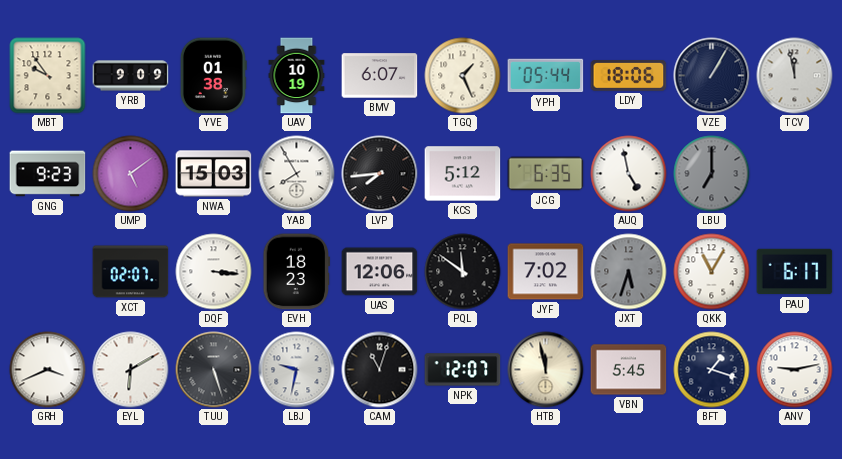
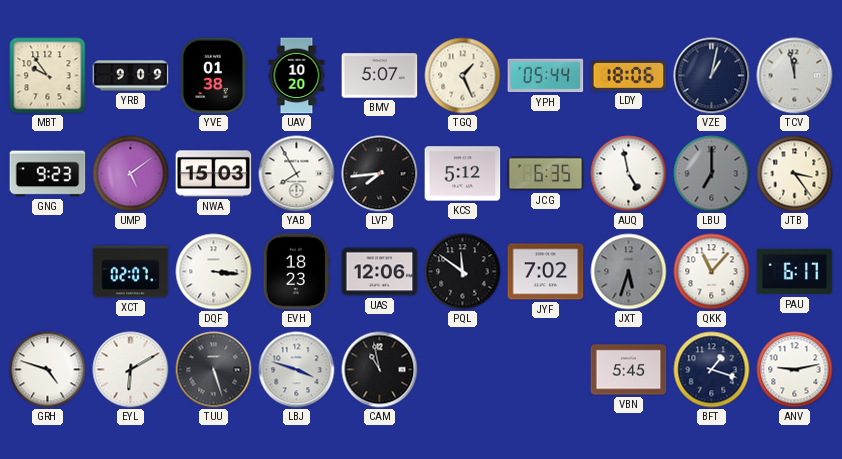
UAV: 10:19 -> 10:20
BMV: 6:07 -> 5:07
VZE: 1:05 -> 1:02
JTB: none -> 3:24
QKK: 11:05 -> 11:07
GRH: 3:41 -> 4:48
LBJ: 9:32 -> 3:48
CAM: 11:03 -> 10:58
NPK: 12:07 -> none
HTB: 11:58 -> none
